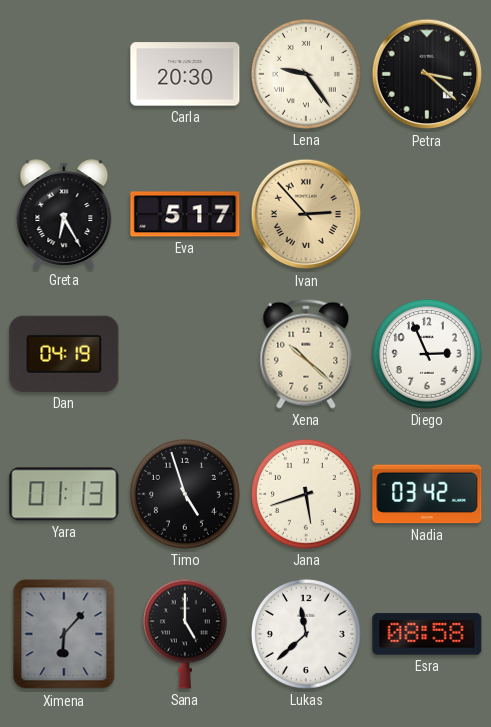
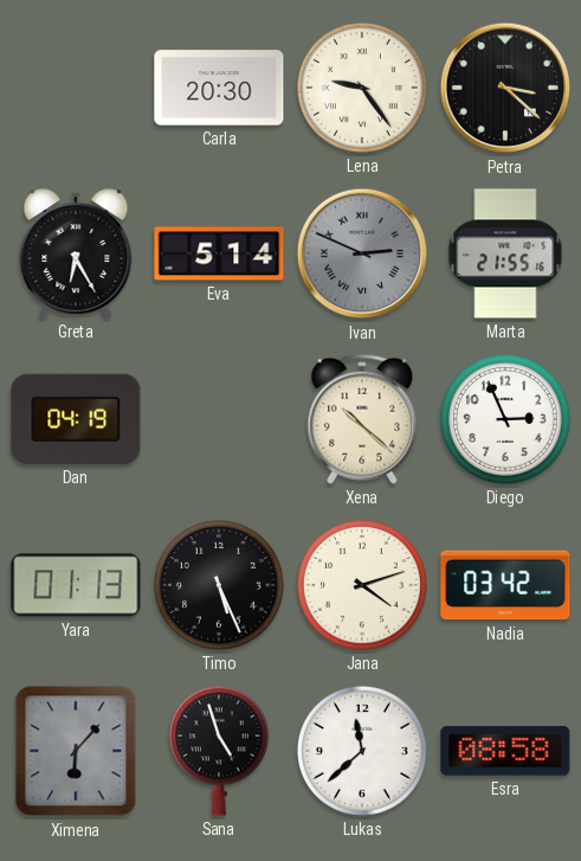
Eva: 5:17 -> 5:14
Ivan: 2:53 -> 2:49
Ivan dial: champagne -> grey
Marta: none -> 21:55
Timo: 4:57 -> 5:26
Jana: 5:42 -> 4:12
Sana: 5:00 -> 4:57
